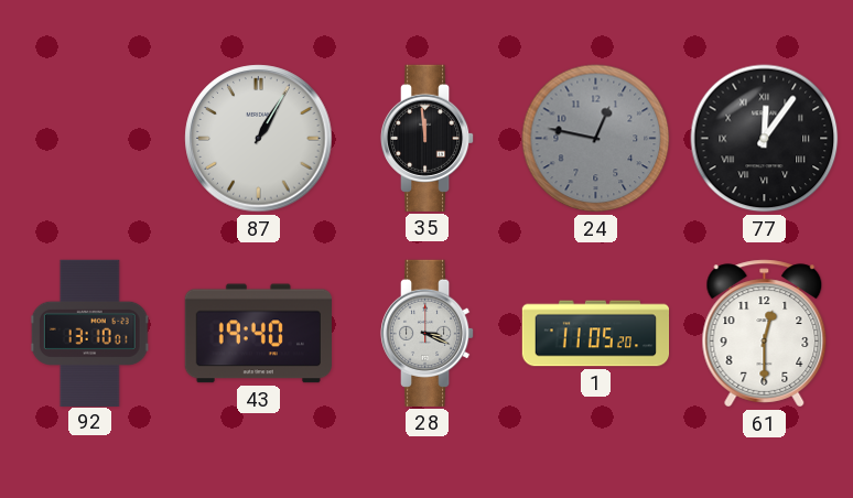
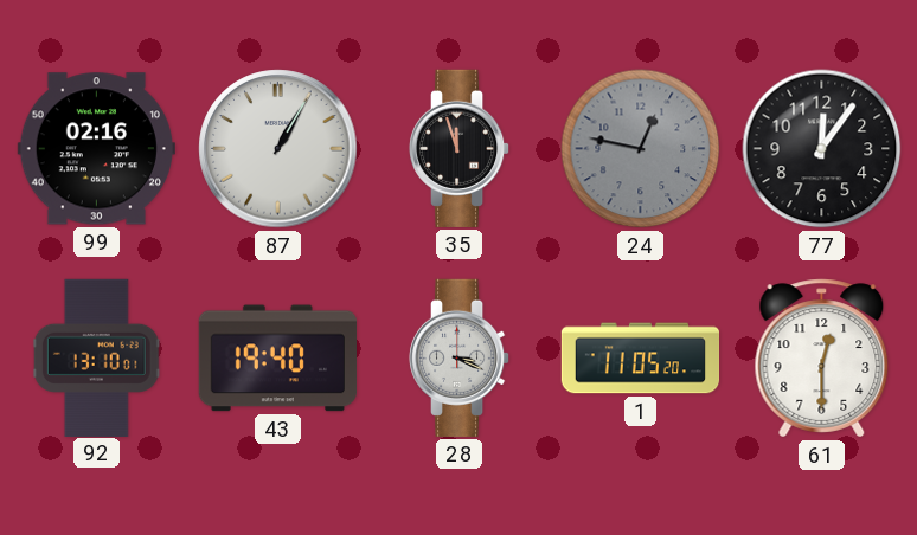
99: none -> 02:16
35: 11:59 -> 11:57
77 numerals: Roman -> Arabic
